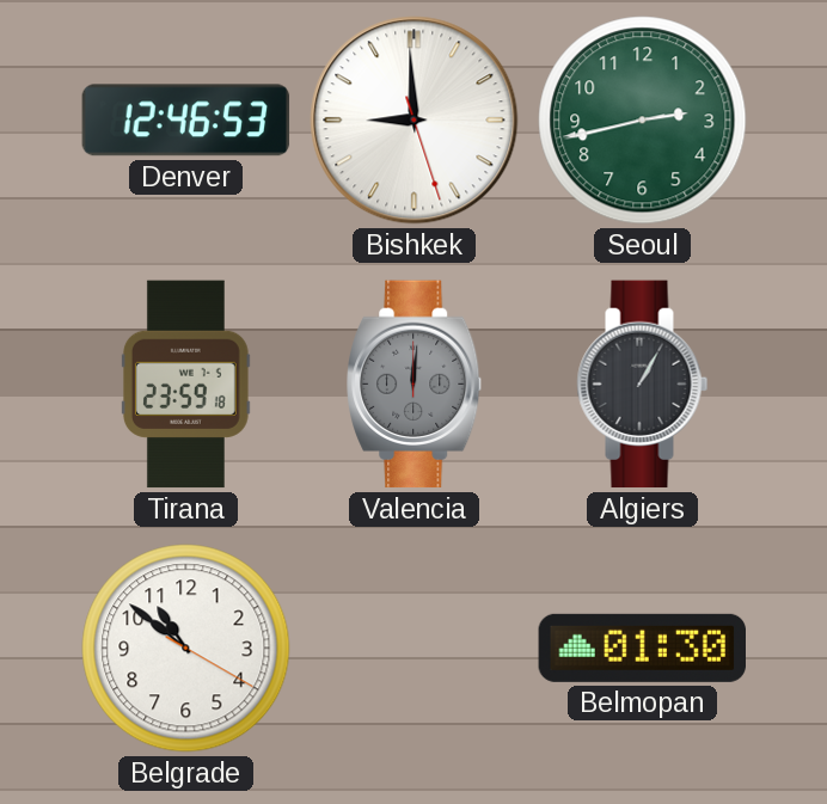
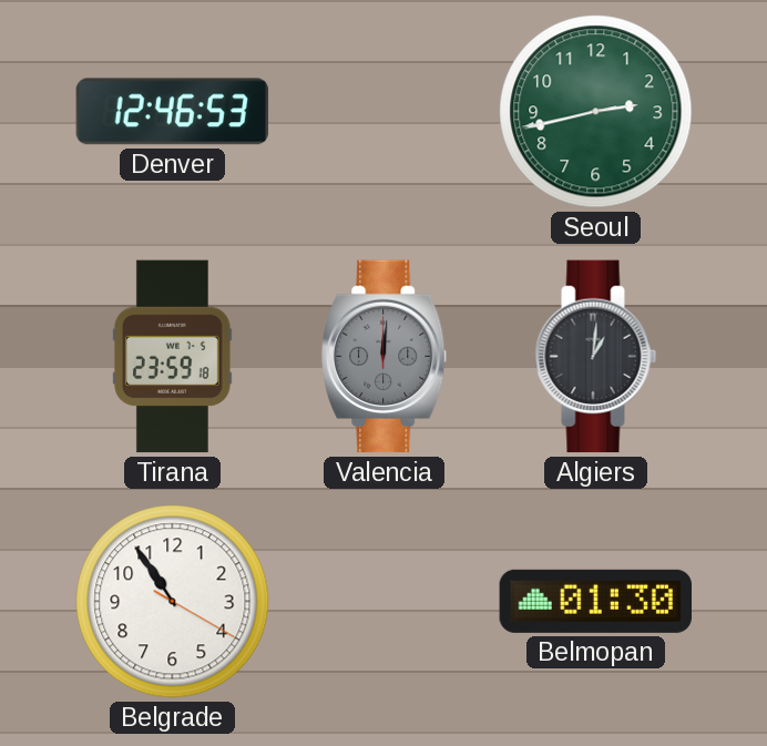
Bishkek: 8:59 -> none
Algiers: 1:05 -> 1:01
Belgrade: 10:51 -> 10:54
